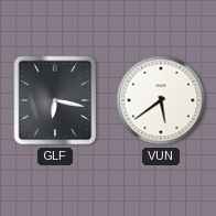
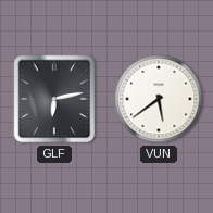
GLF: 6:17 -> 6:13
